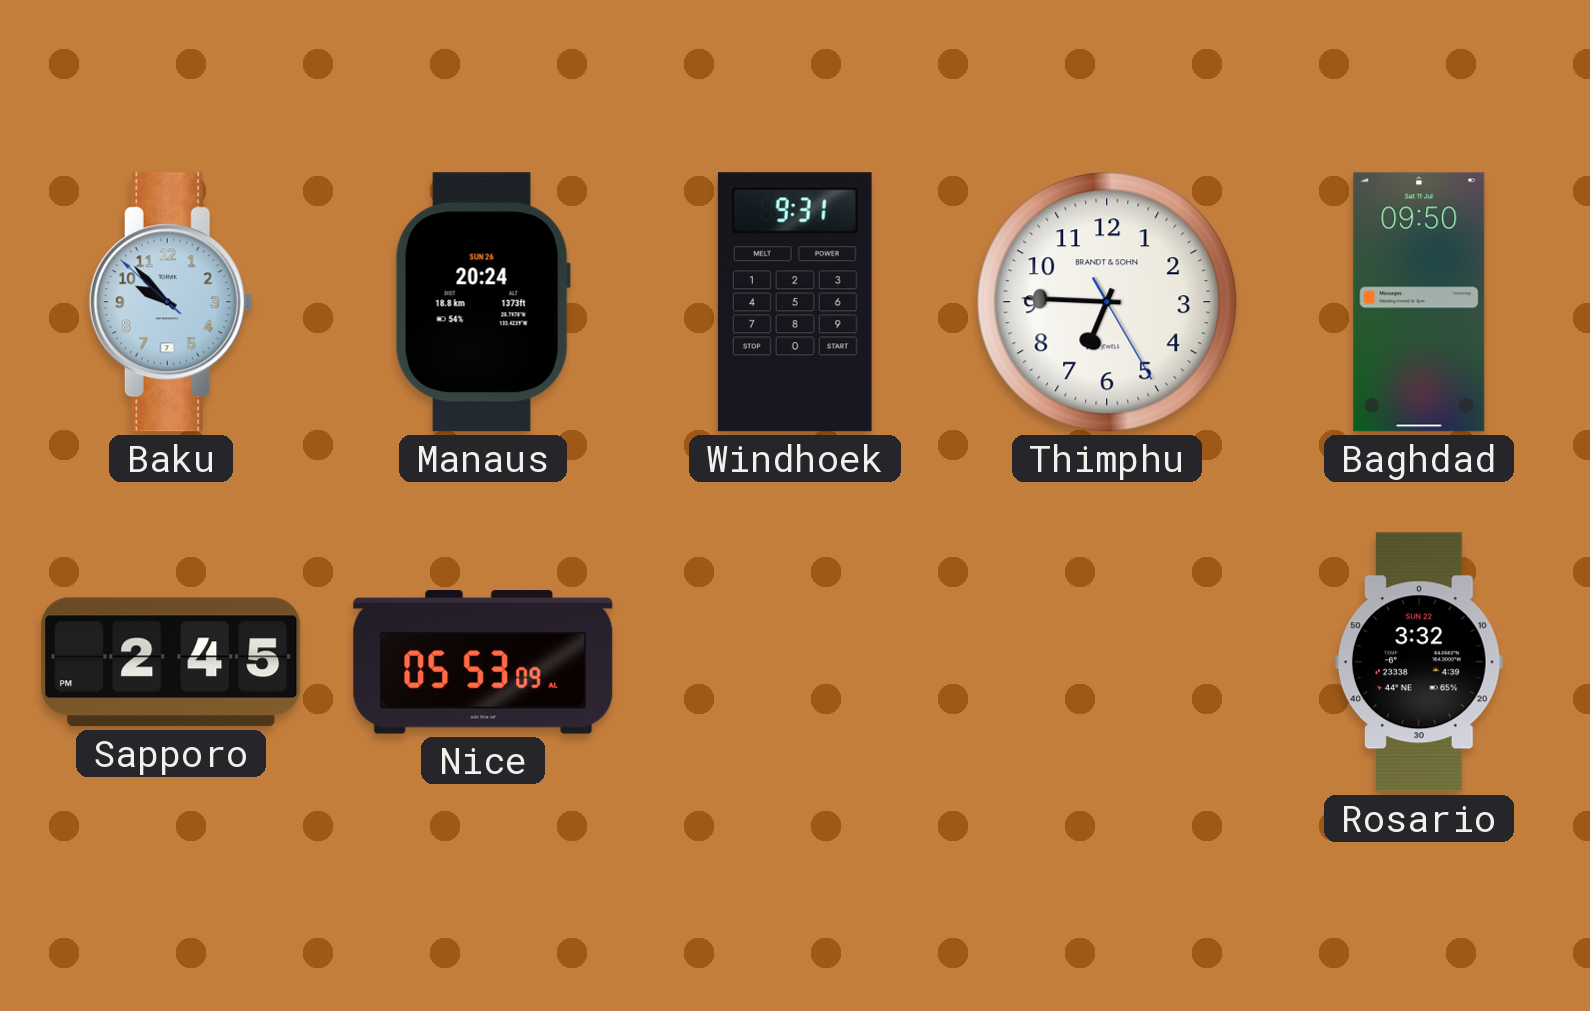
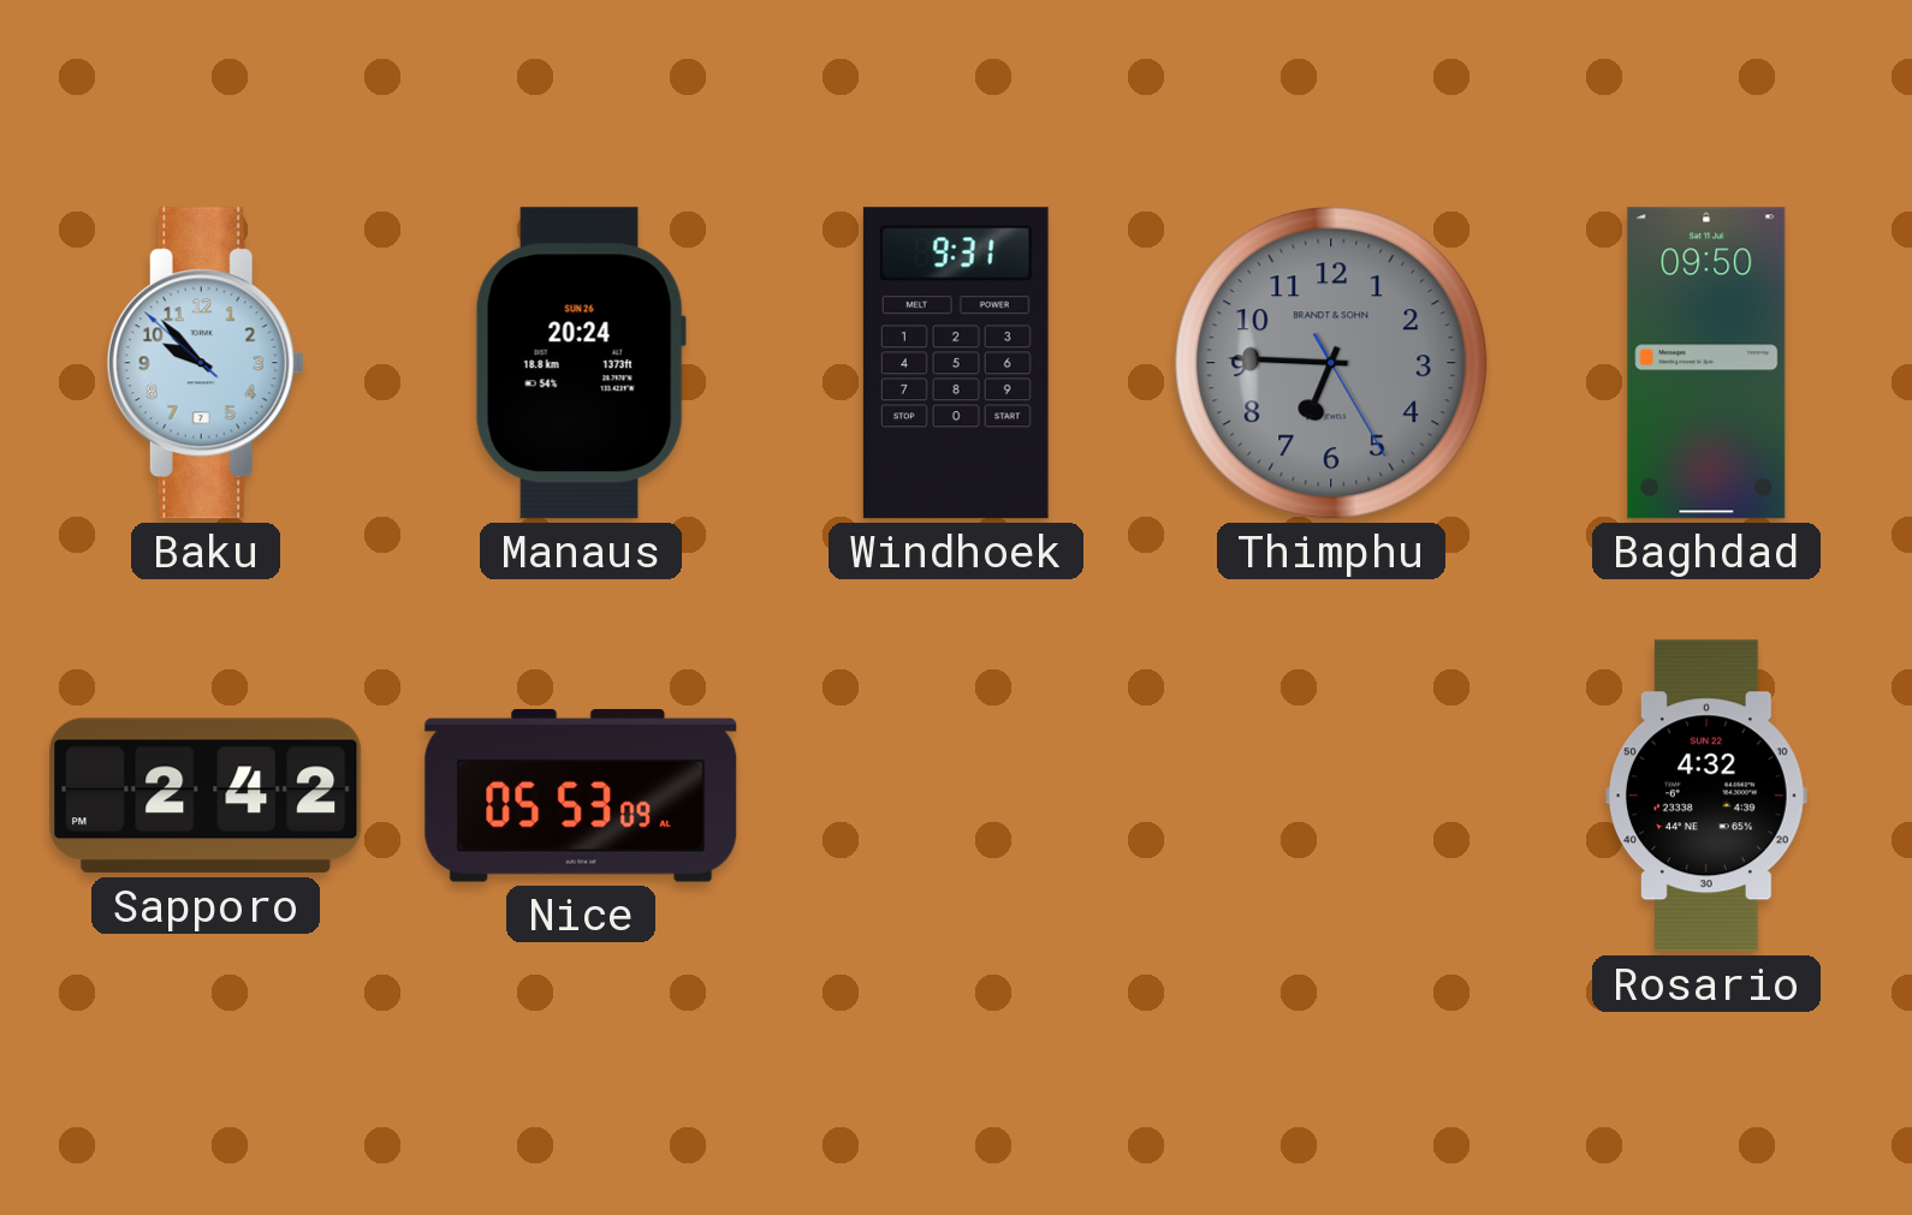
Thimphu dial: white -> grey
Sapporo: 2:45 -> 2:42
Rosario: 3:32 -> 4:32
